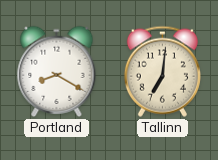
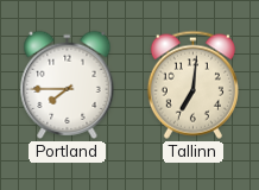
Portland: 8:20 -> 7:45
